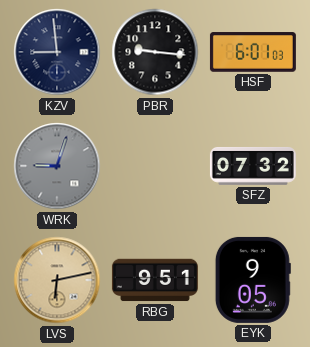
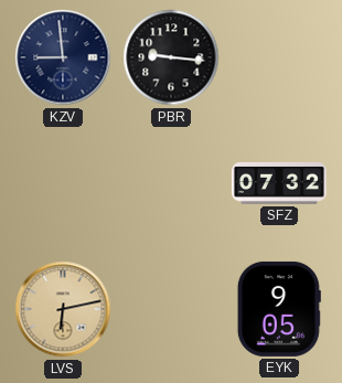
HSF: 6:01 -> none
WRK: 9:03 -> none
RBG: 9:51 -> none
